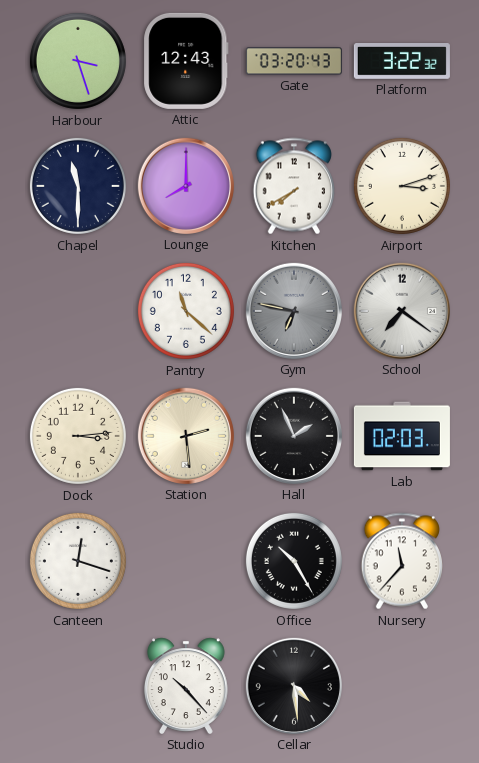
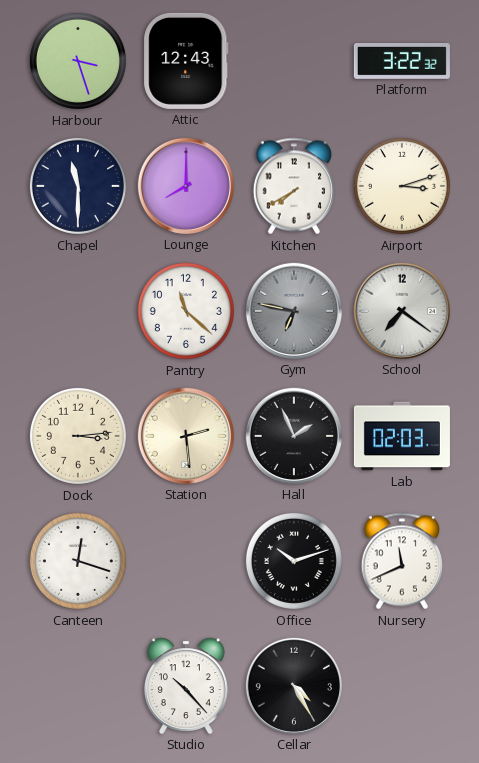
Gate: 03:20 -> none
Office: 10:25 -> 10:12
Nursery: 11:37 -> 11:41
Cellar: 4:29 -> 4:25
